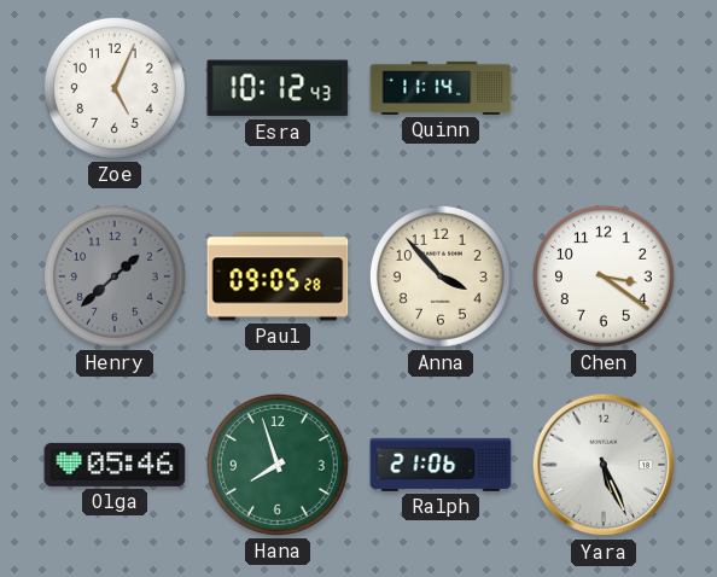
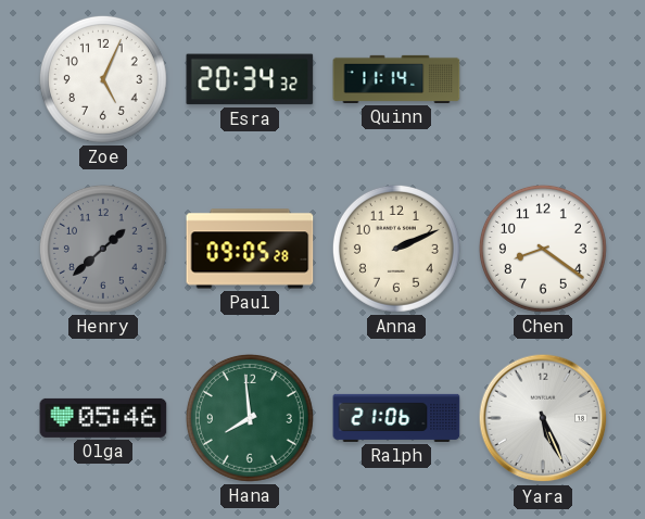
Esra: 10:12 -> 20:34
Anna: 3:53 -> 2:11
Chen: 3:21 -> 8:21
Hana: 7:57 -> 7:59
